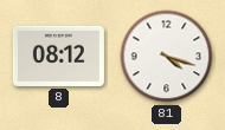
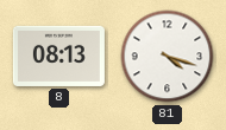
8: 08:12 -> 08:13
